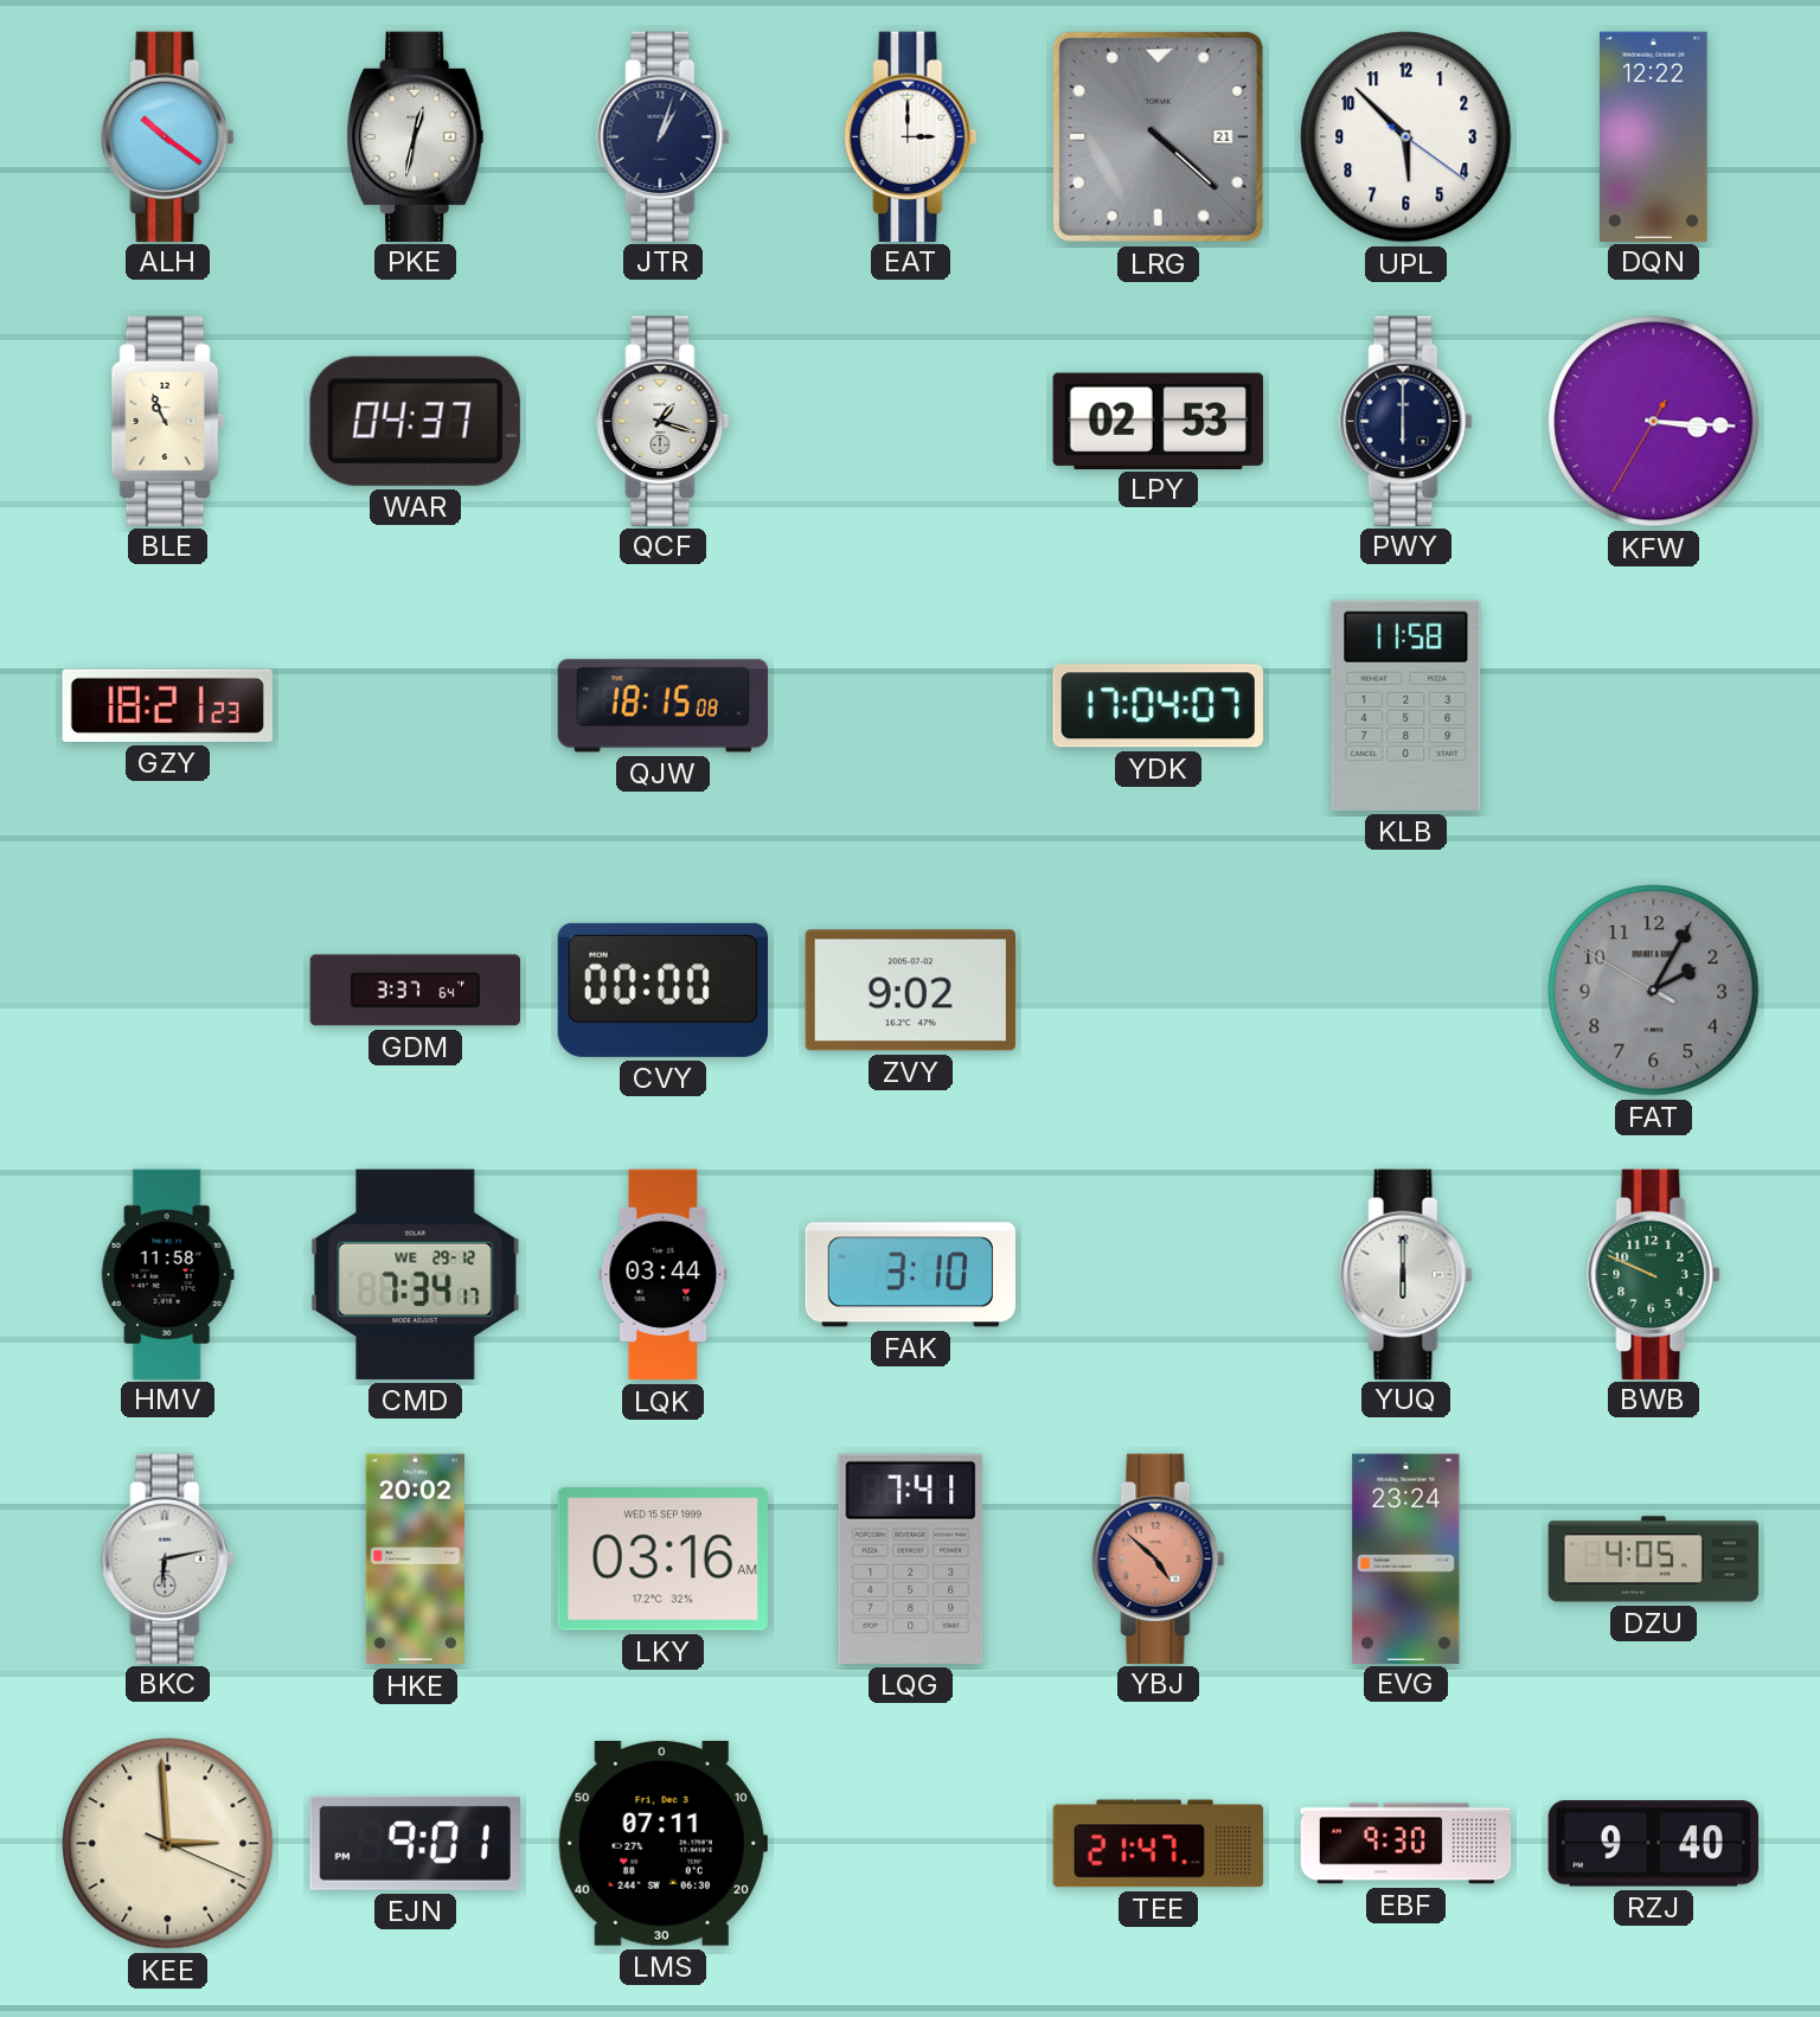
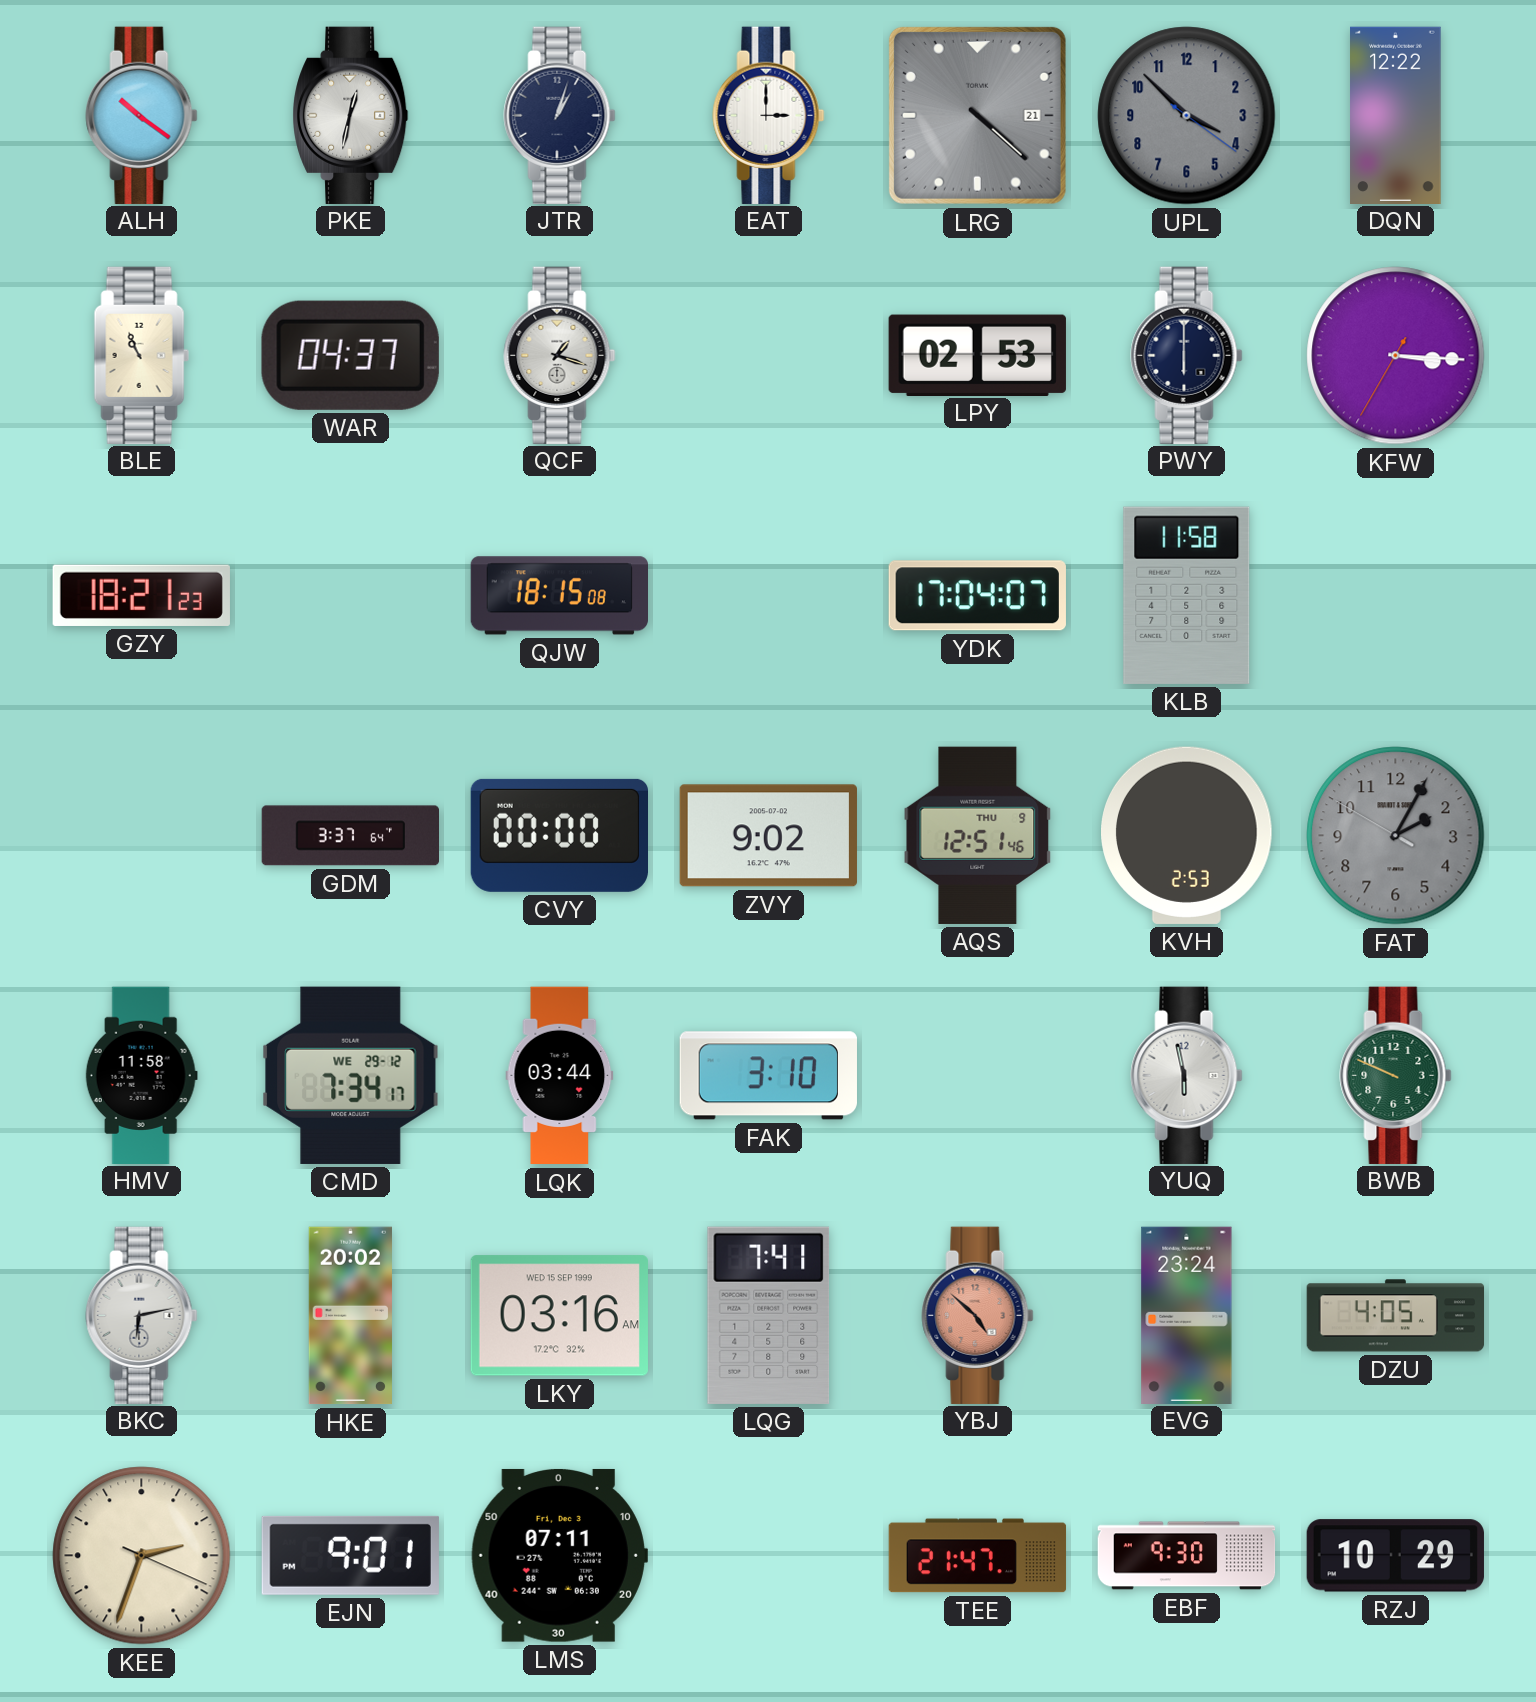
UPL: 5:52 -> 3:52
UPL dial: white -> grey
AQS: none -> 12:51
KVH: none -> 2:53
YUQ: 6:00 -> 5:58
KEE: 2:59 -> 2:33
RZJ: 9:40 -> 10:29
